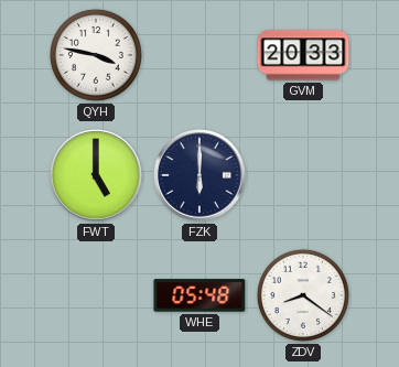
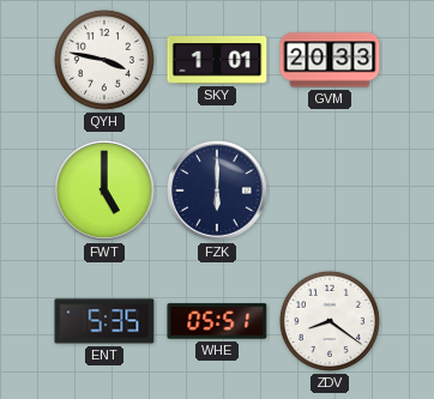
SKY: none -> 1:01
ENT: none -> 5:35
WHE: 05:48 -> 05:51
